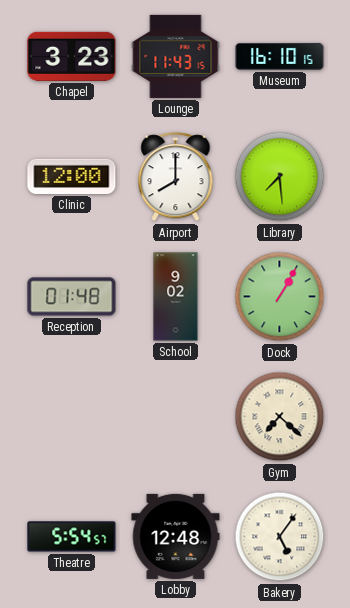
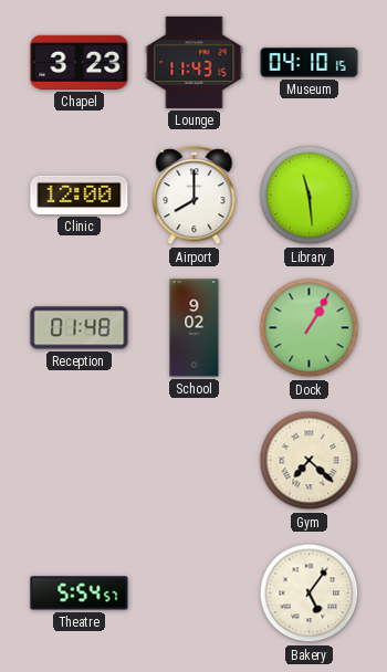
Museum: 16:10 -> 04:10
Library: 7:29 -> 11:29
Lobby: 12:48 -> none
